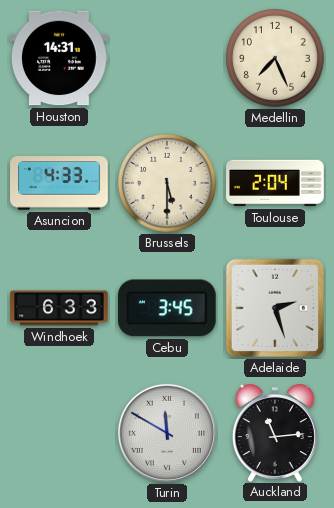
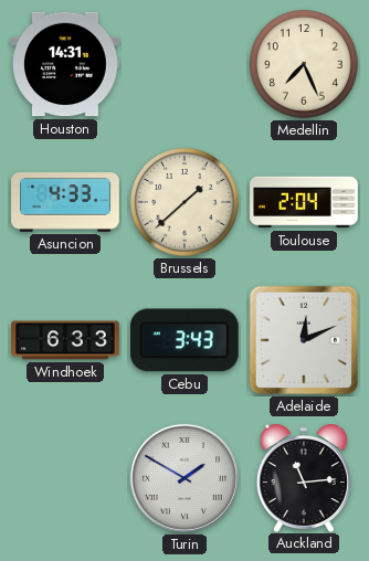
Brussels: 5:30 -> 1:38
Cebu: 3:45 -> 3:43
Adelaide: 2:27 -> 12:11
Turin: 11:50 -> 1:50
